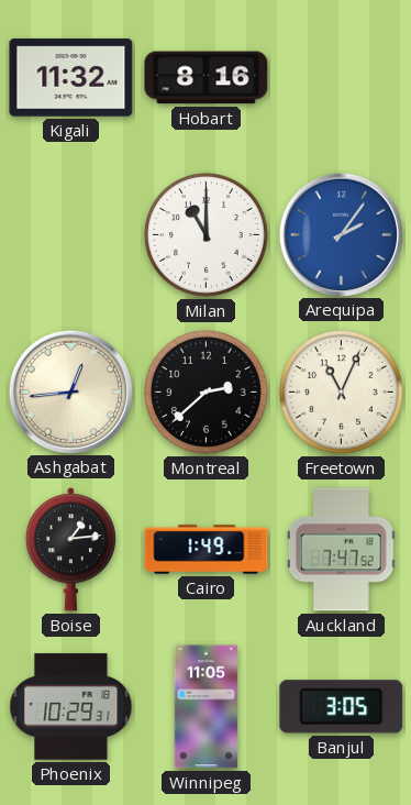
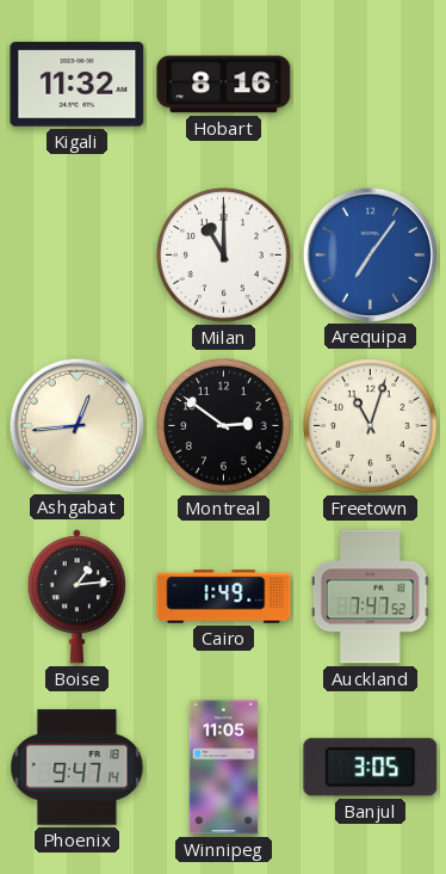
Arequipa: 2:06 -> 7:06
Montreal: 2:38 -> 2:51
Freetown: 11:04 -> 11:03
Phoenix: 10:29 -> 9:47
